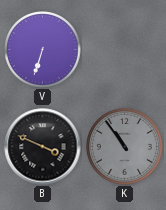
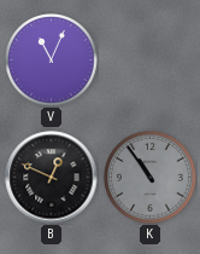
V: 6:33 -> 11:04
B: 3:49 -> 12:49
